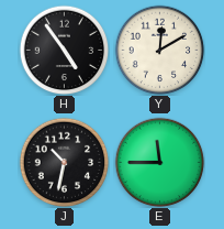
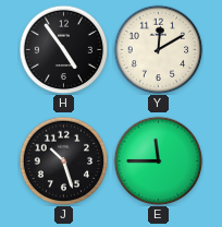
J: 10:32 -> 10:27
